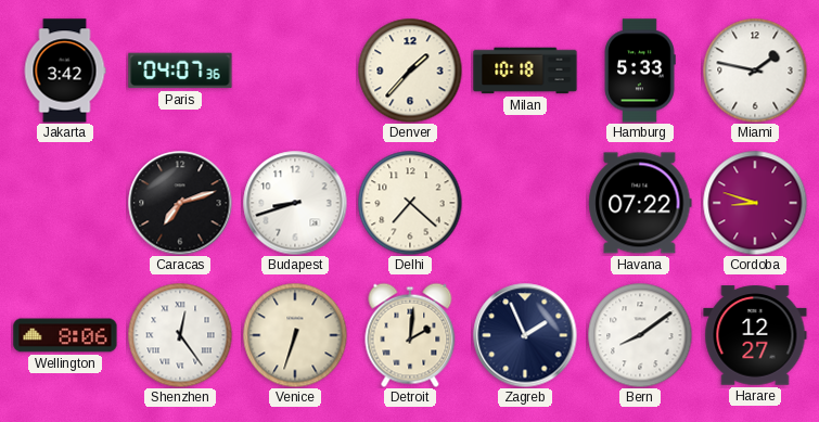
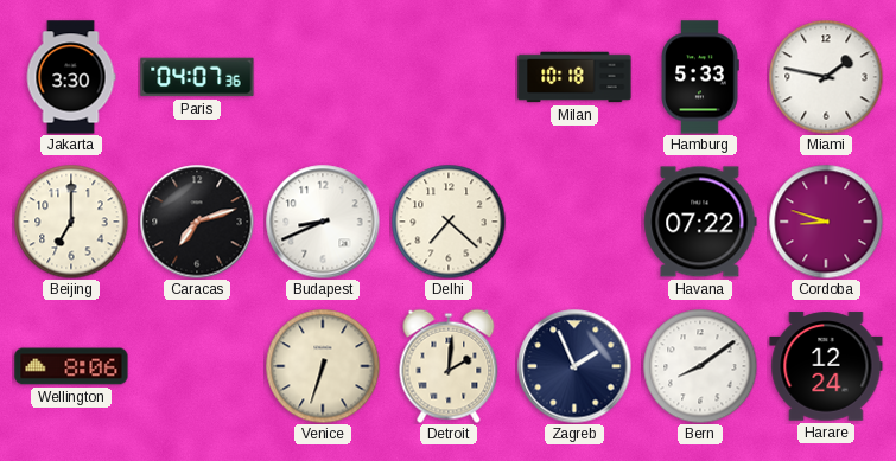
Jakarta: 3:42 -> 3:30
Denver: 1:37 -> none
Beijing: none -> 7:00
Budapest: 8:42 -> 8:41
Shenzhen: 12:24 -> none
Harare: 12:27 -> 12:24
